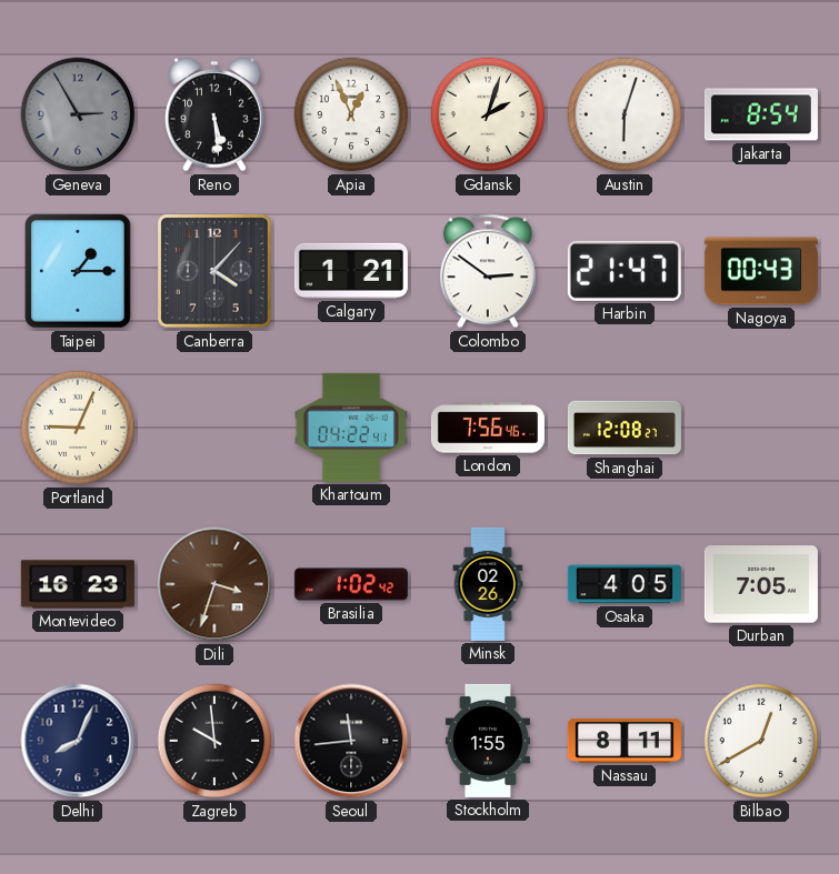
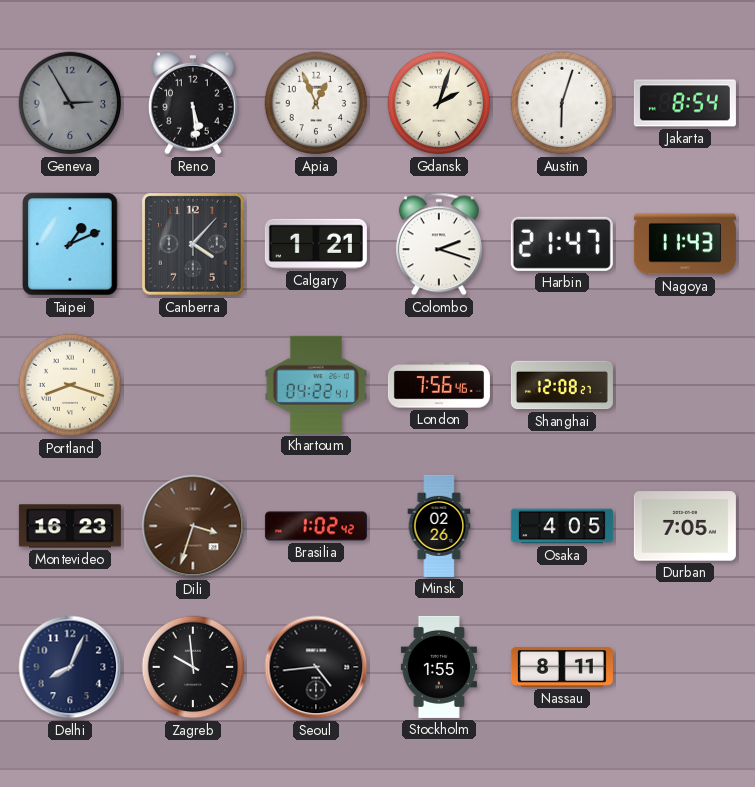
Taipei: 1:15 -> 1:11
Colombo: 2:51 -> 2:18
Nagoya: 00:43 -> 11:43
Portland: 9:04 -> 8:18
Seoul: 11:44 -> 4:44
Bilbao: 12:40 -> none
